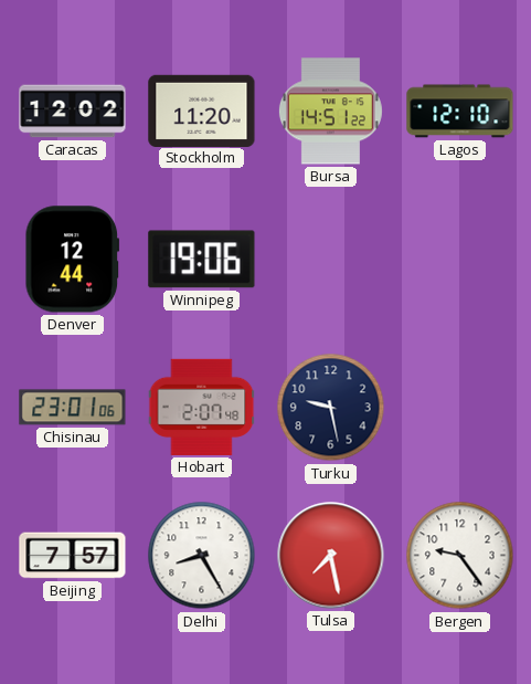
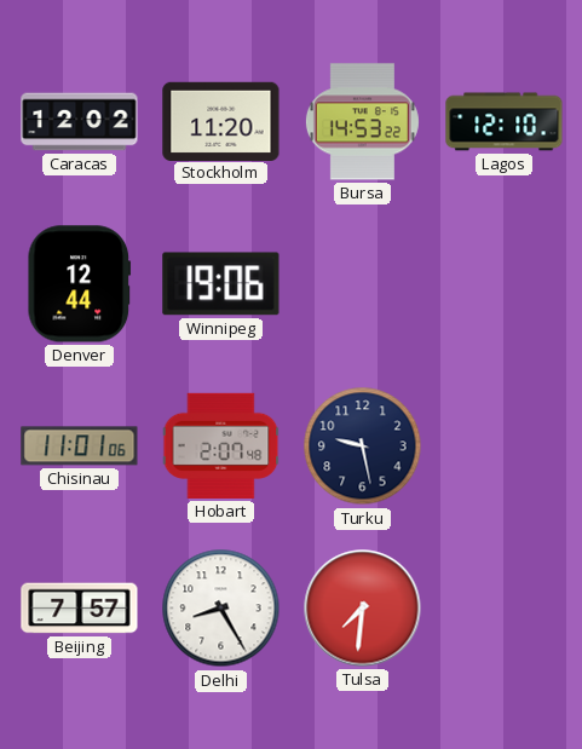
Bursa: 14:51 -> 14:53
Chisinau: 23:01 -> 11:01
Tulsa: 7:28 -> 7:31
Bergen: 9:24 -> none
